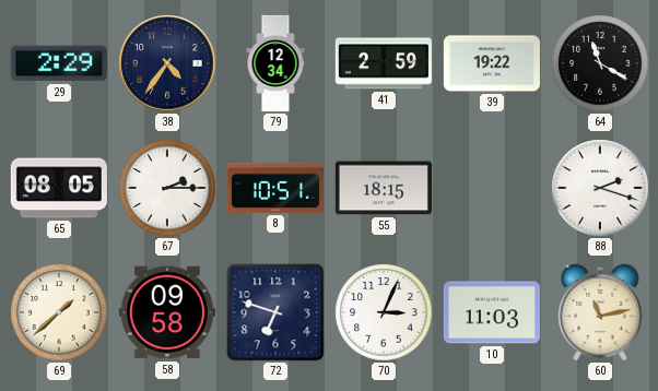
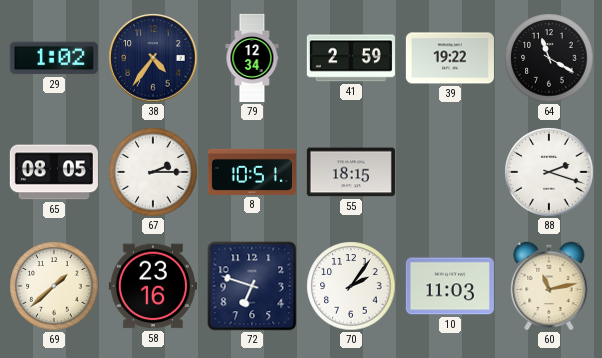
29: 2:29 -> 1:02
58: 09:58 -> 23:16
70: 3:04 -> 2:06
